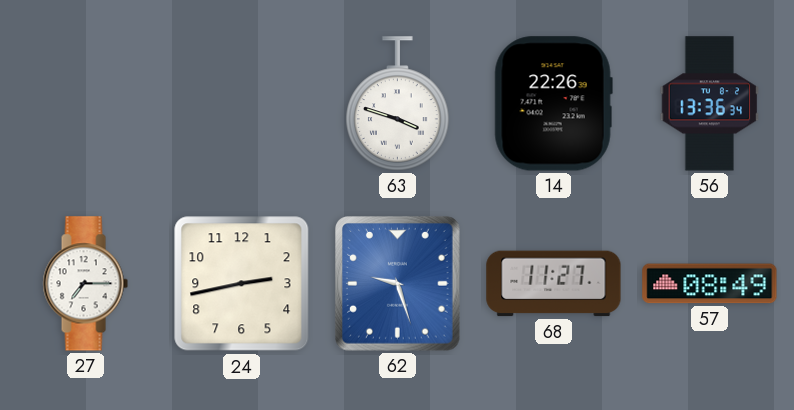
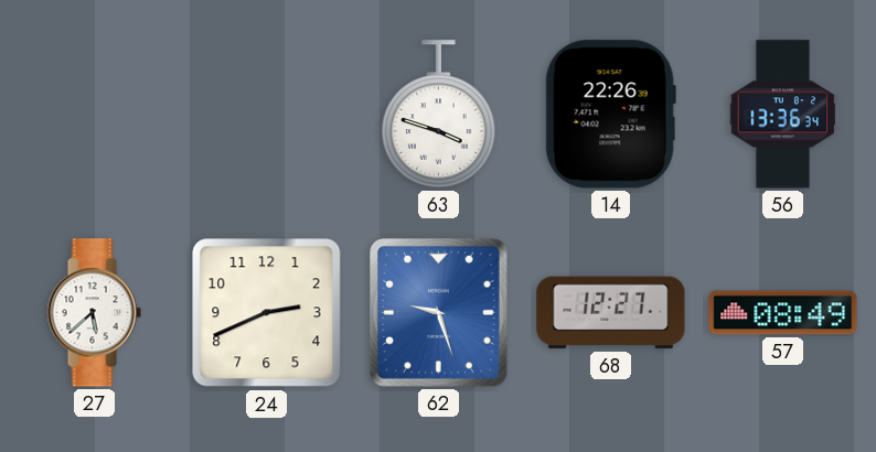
27: 7:15 -> 5:38
24: 2:43 -> 2:41
68: 11:27 -> 12:27
